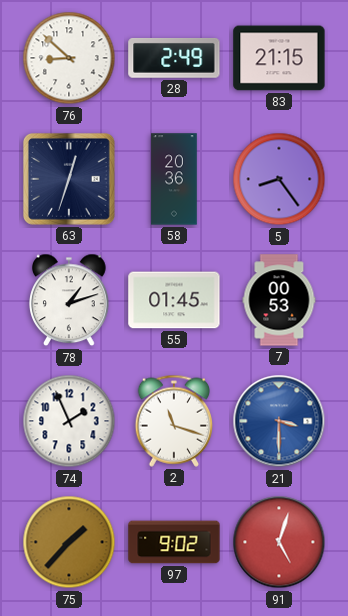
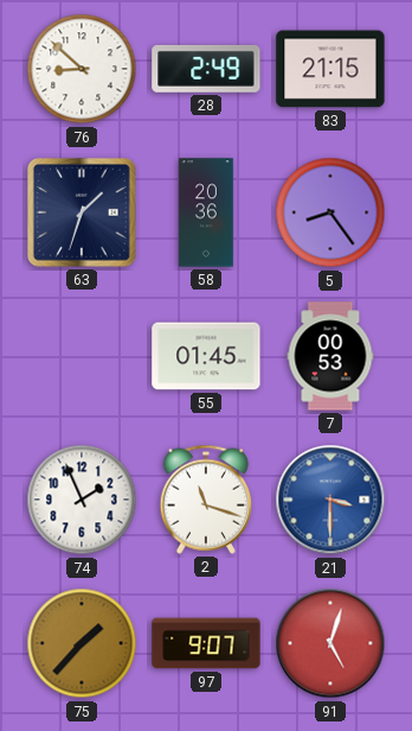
63: 12:33 -> 1:33
78: 1:12 -> none
97: 9:02 -> 9:07
